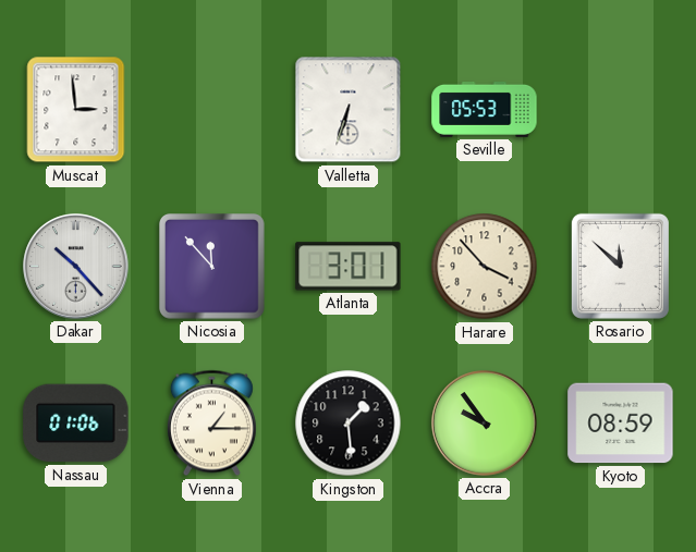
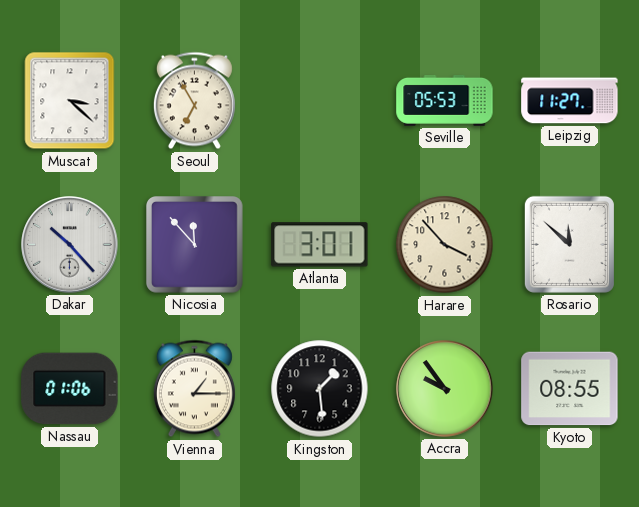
Muscat: 2:59 -> 3:22
Seoul: none -> 6:55
Valletta: 6:33 -> none
Leipzig: none -> 11:27
Kyoto: 08:59 -> 08:55
